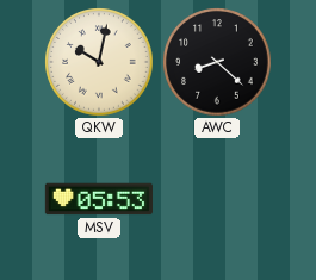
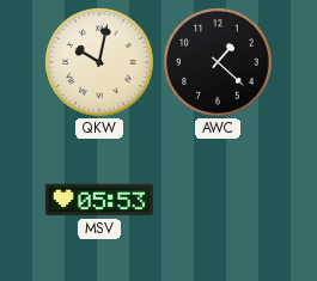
AWC: 8:22 -> 1:22
